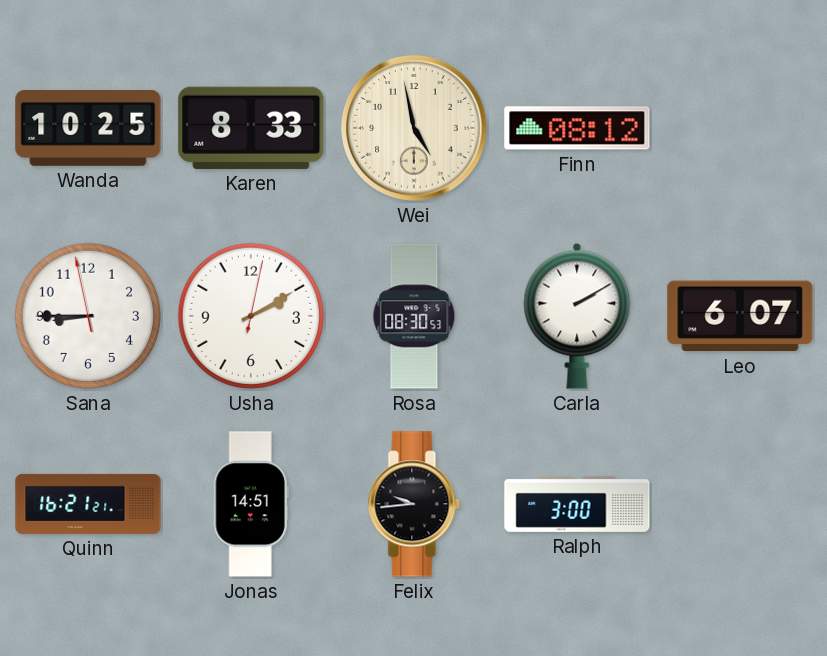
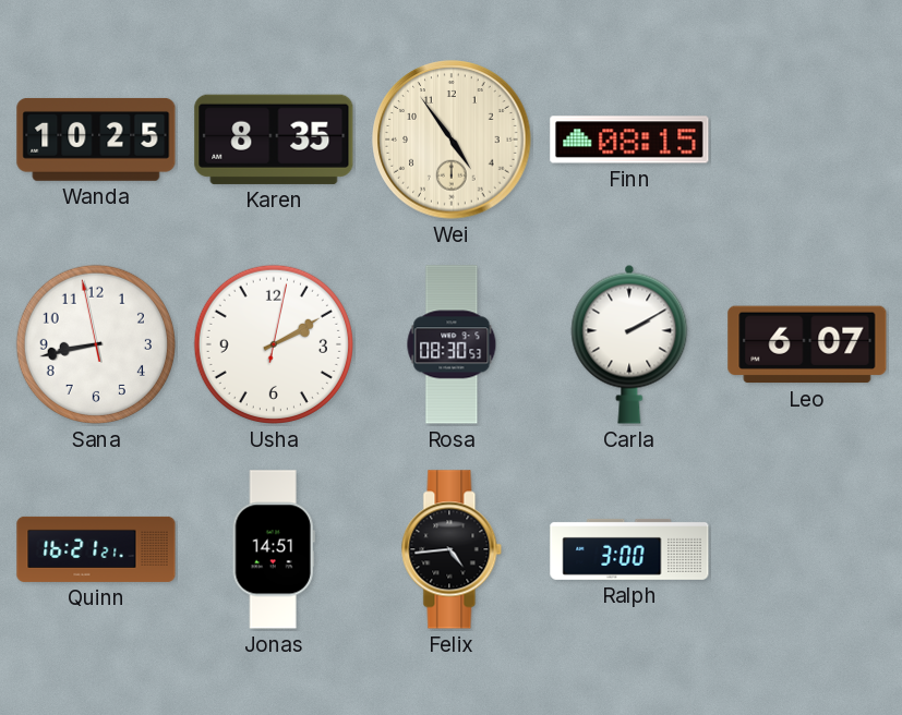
Karen: 8:33 -> 8:35
Wei: 4:58 -> 4:54
Finn: 08:12 -> 08:15
Sana: 8:44 -> 8:42
Felix: 9:44 -> 4:44
